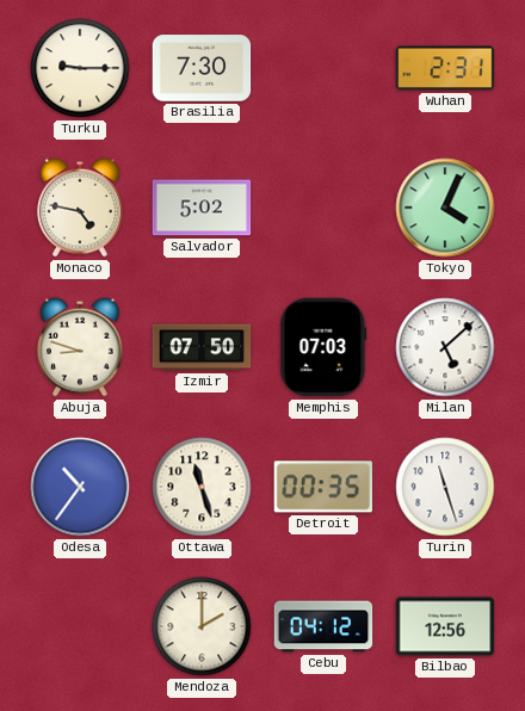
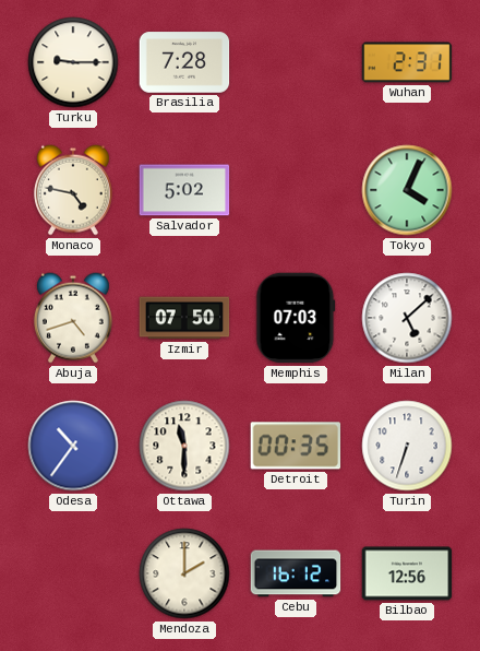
Brasilia: 7:30 -> 7:28
Abuja: 8:48 -> 4:42
Ottawa: 11:27 -> 11:30
Turin: 11:27 -> 6:33
Cebu: 04:12 -> 16:12
